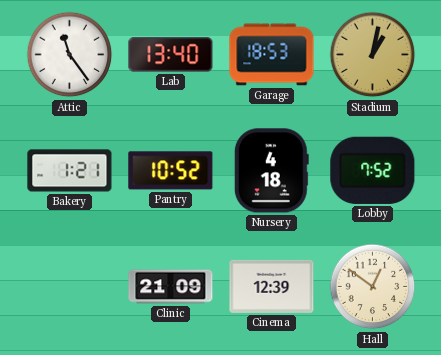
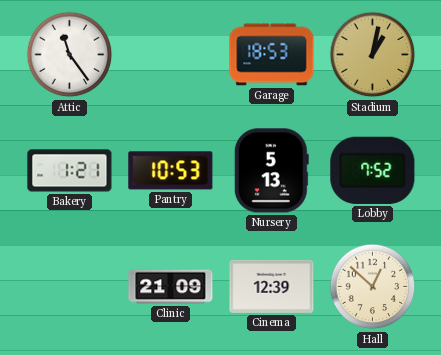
Lab: 13:40 -> none
Pantry: 10:52 -> 10:53
Nursery: 4:18 -> 5:13
Hall: 12:51 -> 12:52
